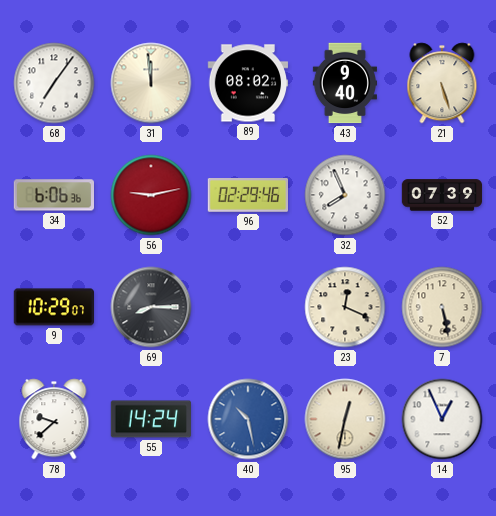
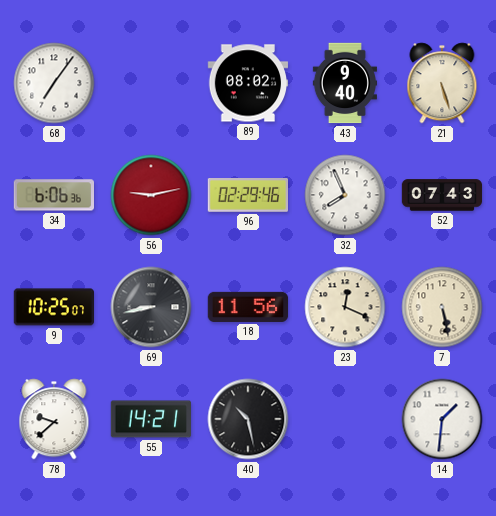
31: 11:59 -> none
52: 07:39 -> 07:43
9: 10:29 -> 10:25
69: 8:15 -> 8:43
18: none -> 11:56
55: 14:24 -> 14:21
40 dial: blue -> black
95: 12:32 -> none
14: 12:56 -> 1:31
